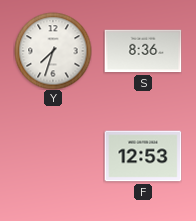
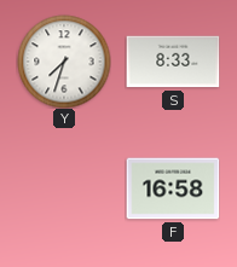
S: 8:36 -> 8:33
F: 12:53 -> 16:58
